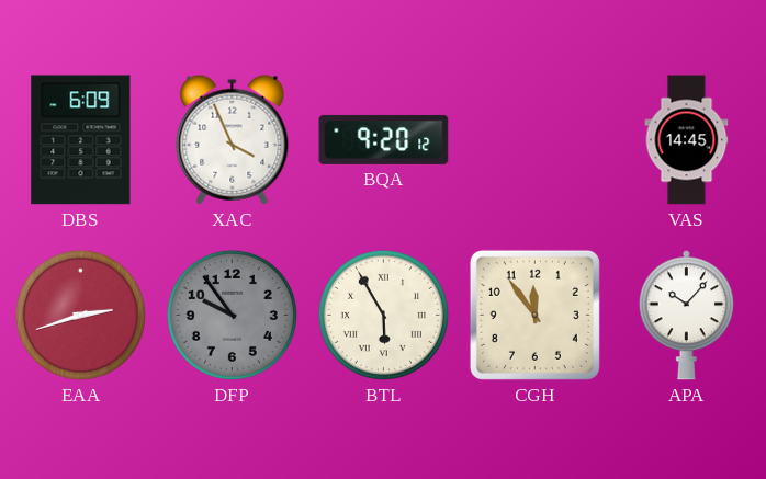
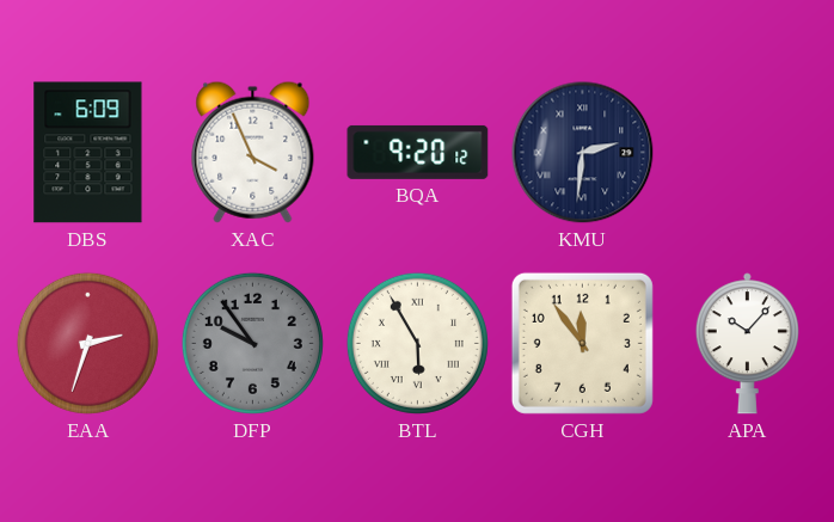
KMU: none -> 2:31
VAS: 14:45 -> none
EAA: 2:42 -> 2:33
